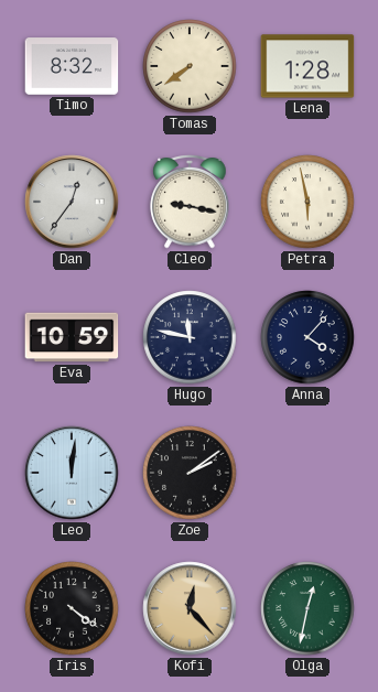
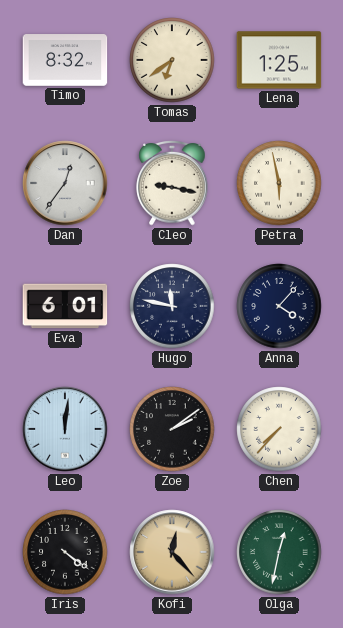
Tomas: 7:39 -> 6:39
Lena: 1:28 -> 1:25
Eva: 10:59 -> 6:01
Chen: none -> 7:37
